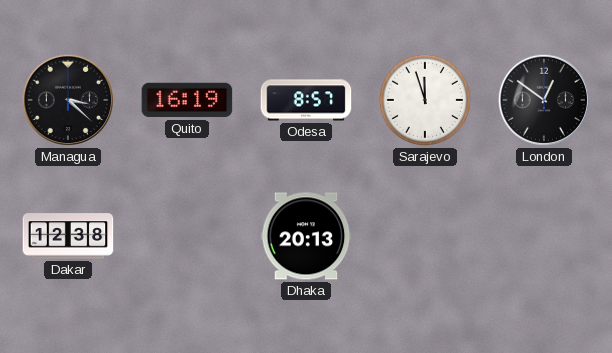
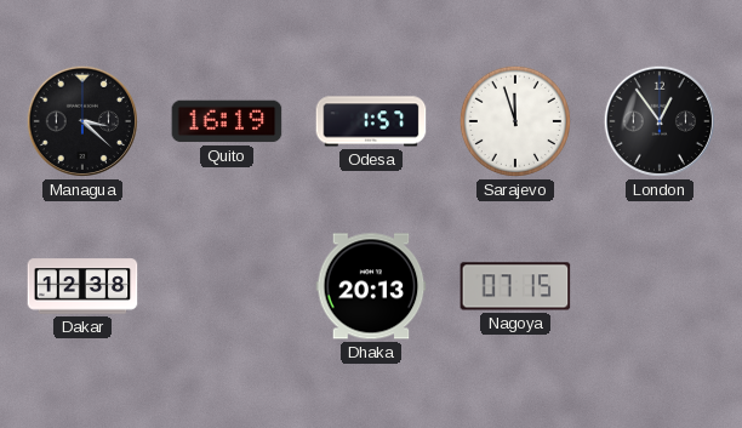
Odesa: 8:57 -> 1:57
London: 12:51 -> 12:54
Nagoya: none -> 07:15
